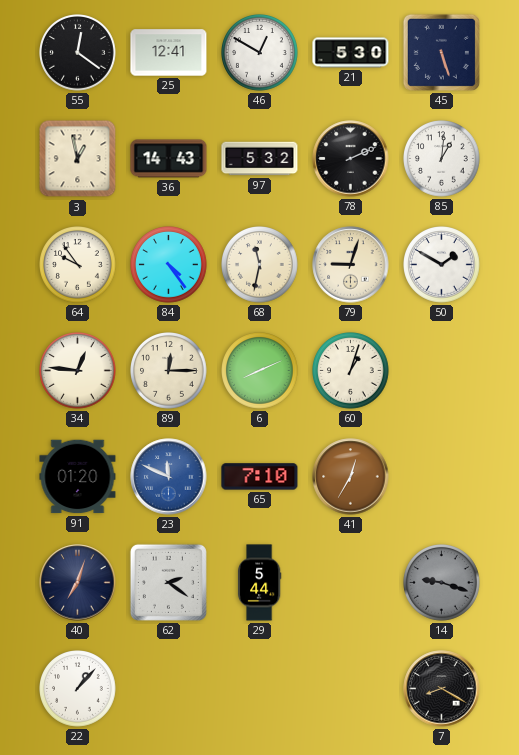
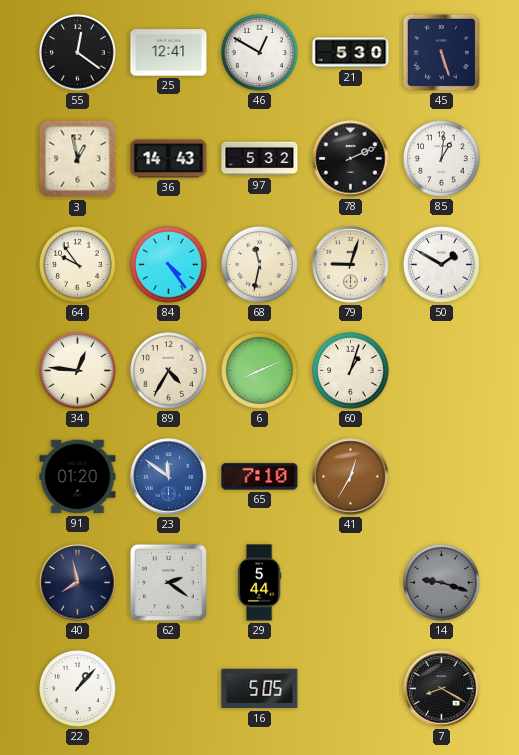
89: 12:15 -> 4:35
23: 11:49 -> 11:51
40: 7:03 -> 7:58
16: none -> 5:05
